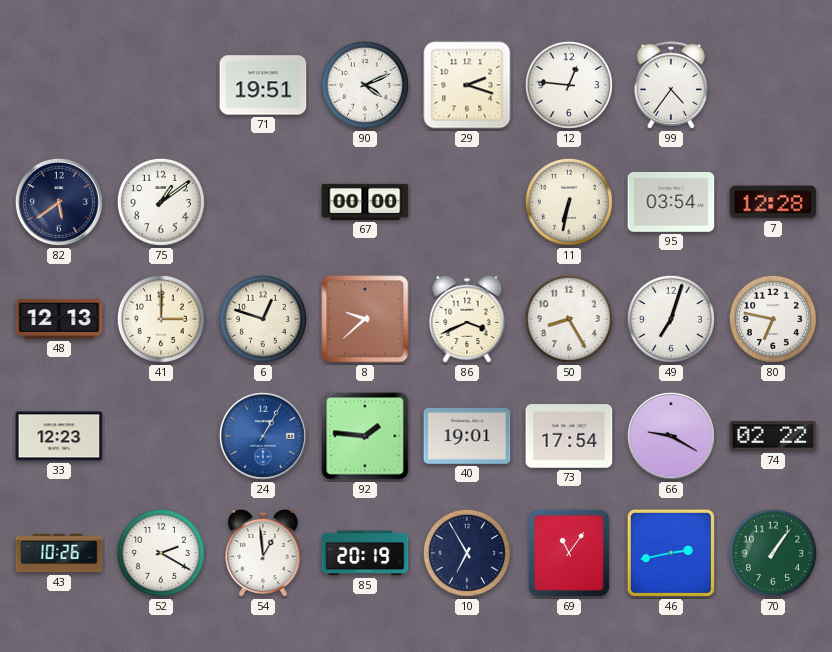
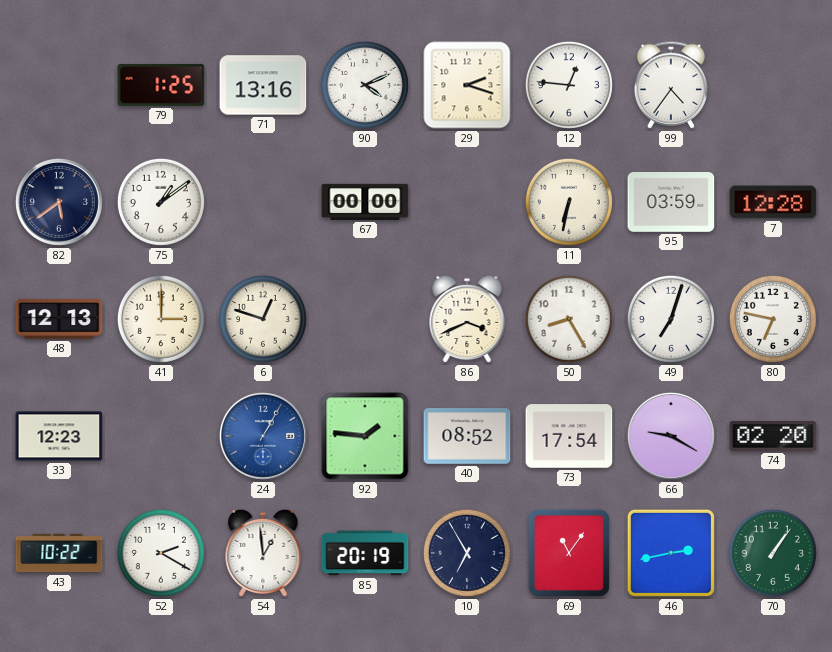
79: none -> 1:25
71: 19:51 -> 13:16
95: 03:54 -> 03:59
8: 9:38 -> none
40: 19:01 -> 08:52
74: 02:22 -> 02:20
43: 10:26 -> 10:22
